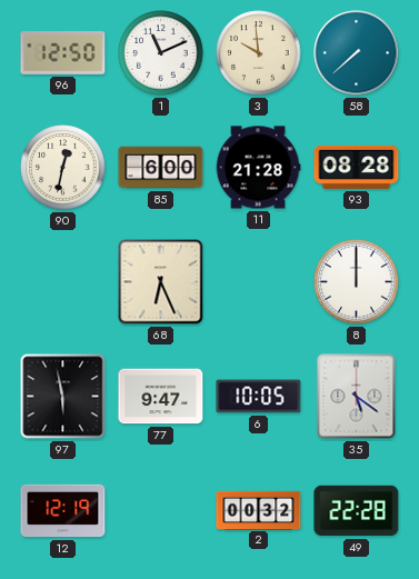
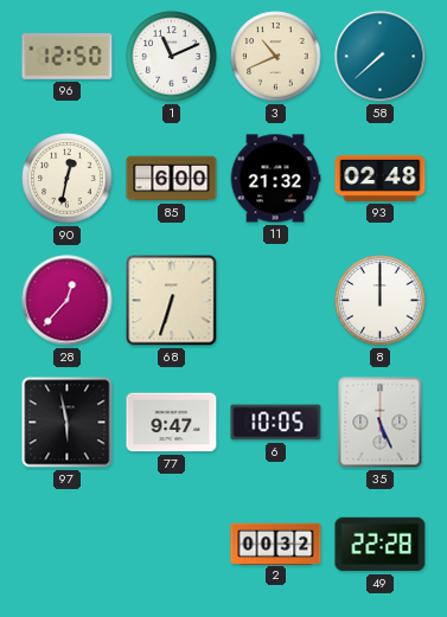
3: 9:59 -> 10:41
11: 21:28 -> 21:32
93: 08:28 -> 02:48
28: none -> 12:37
68: 6:26 -> 6:33
35: 5:21 -> 5:26
12: 12:19 -> none
